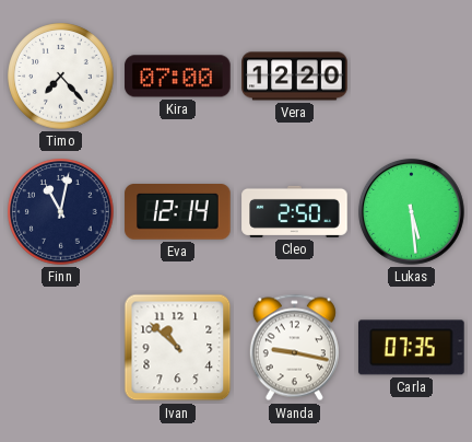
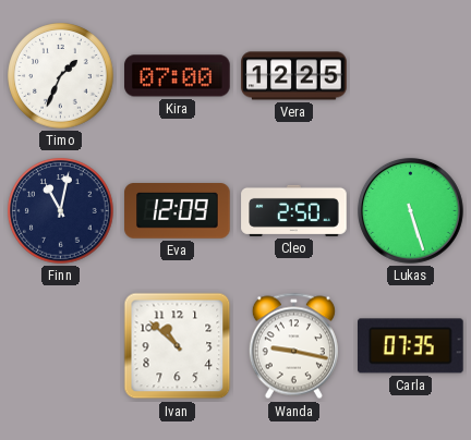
Timo: 7:23 -> 1:34
Vera: 12:20 -> 12:25
Eva: 12:14 -> 12:09
Lukas: 5:29 -> 5:27
